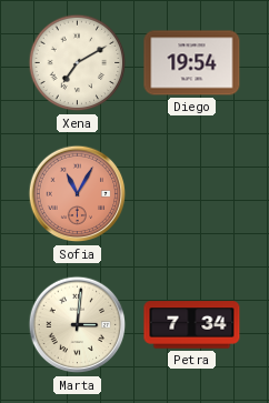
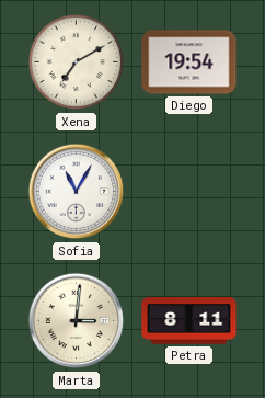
Sofia dial: salmon -> white
Petra: 7:34 -> 8:11
